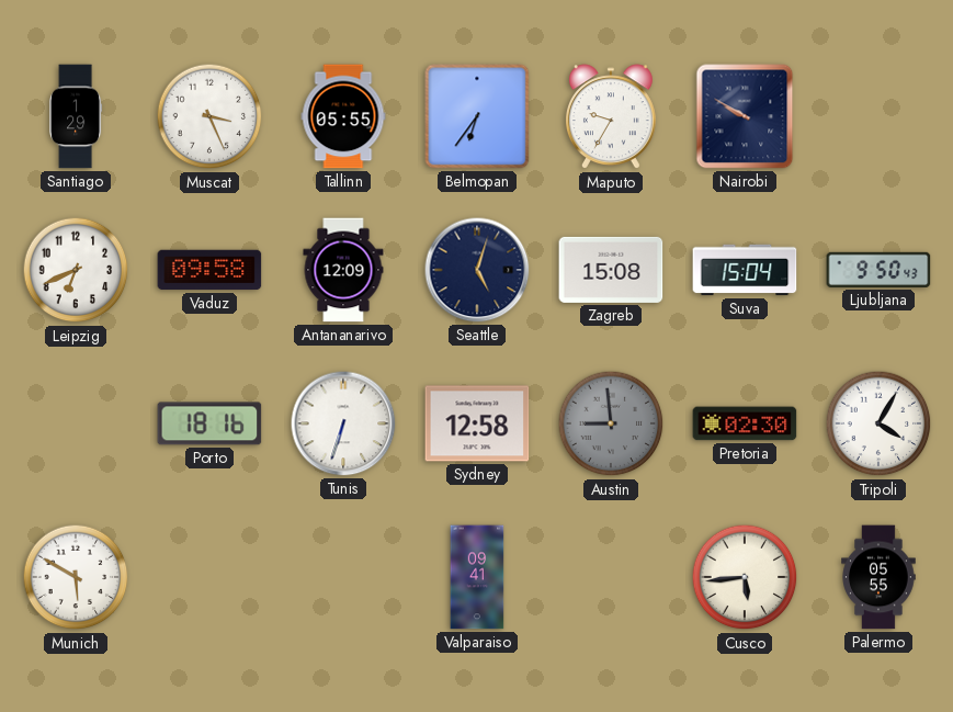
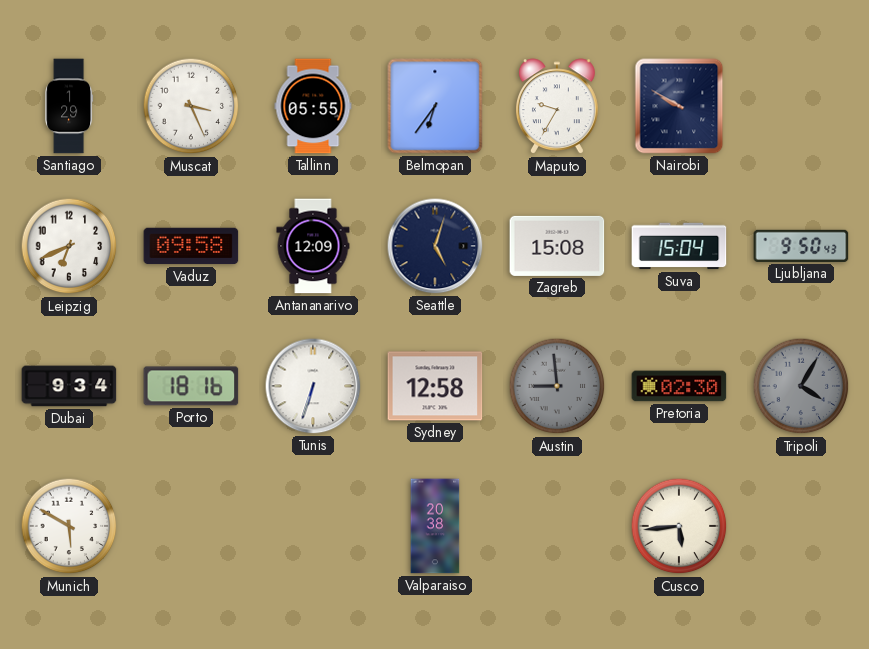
Dubai: none -> 9:34
Tripoli dial: white -> grey
Valparaiso: 09:41 -> 20:38
Palermo: 05:55 -> none
